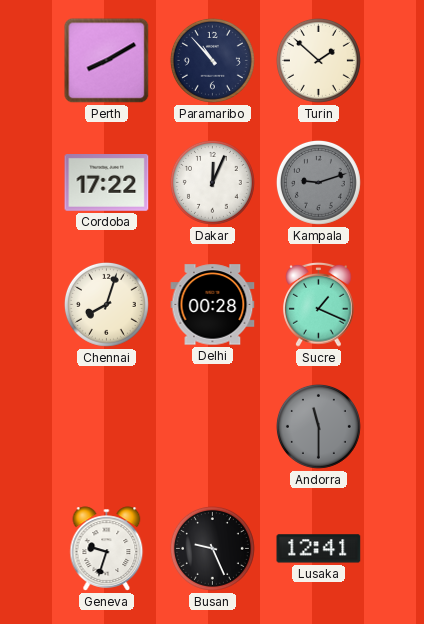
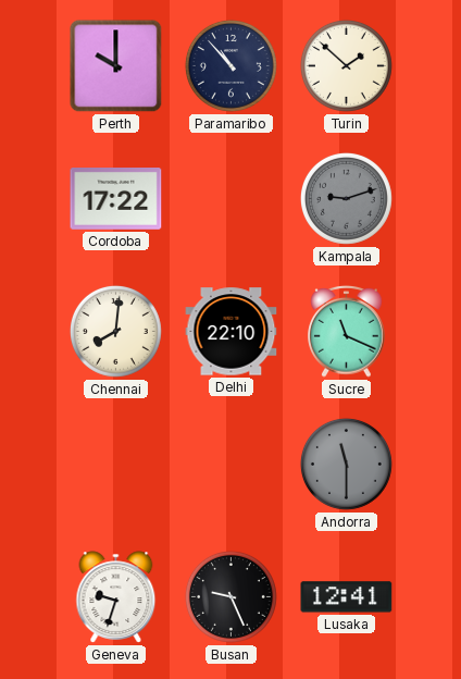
Perth: 8:10 -> 10:00
Dakar: 12:04 -> none
Chennai: 8:03 -> 8:01
Delhi: 00:28 -> 22:10
Sucre: 1:19 -> 11:19
